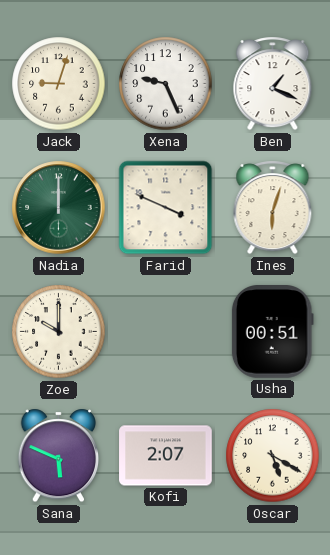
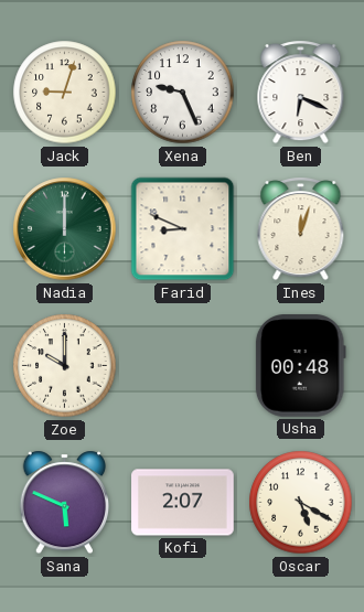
Ben: 1:19 -> 6:19
Farid: 3:49 -> 8:49
Ines: 6:03 -> 12:03
Usha: 00:51 -> 00:48
